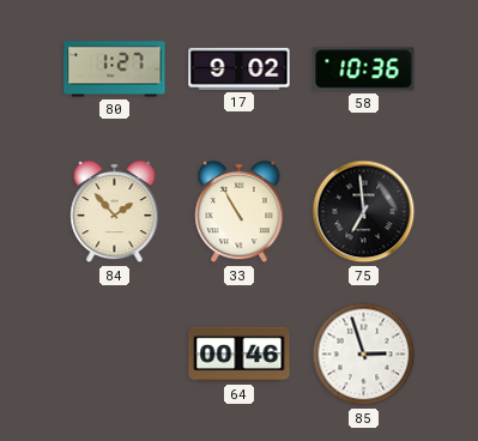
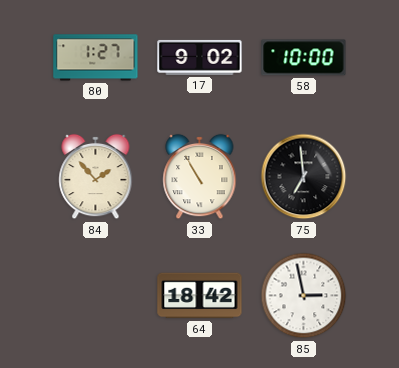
58: 10:36 -> 10:00
64: 00:46 -> 18:42
85: 2:57 -> 2:58
